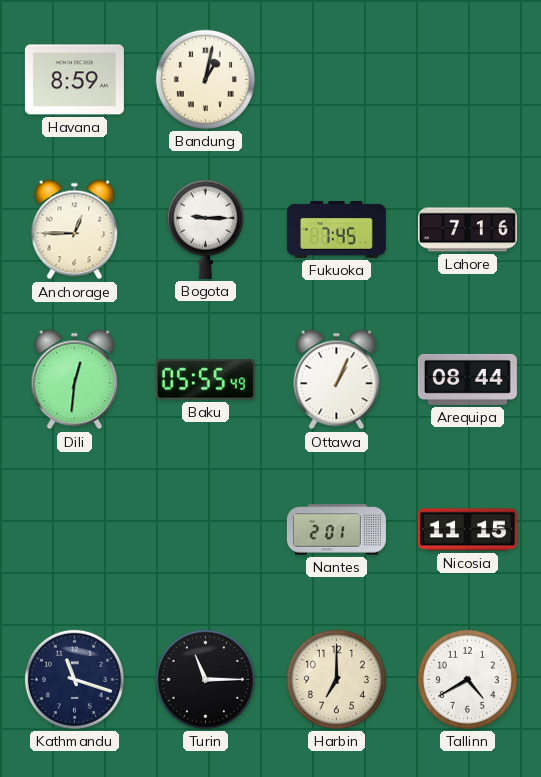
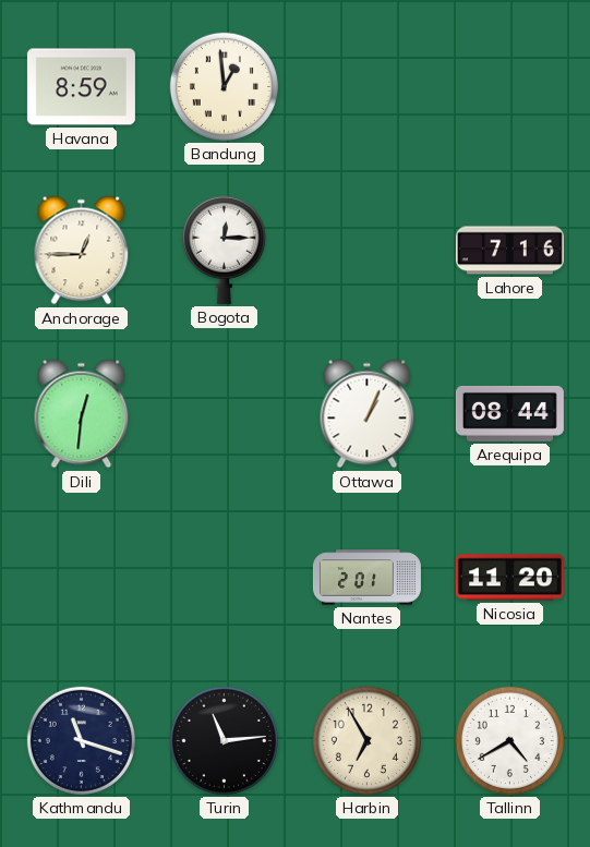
Bandung: 1:02 -> 12:59
Bogota: 9:15 -> 12:15
Fukuoka: 7:45 -> none
Baku: 05:55 -> none
Nicosia: 11:15 -> 11:20
Turin: 11:15 -> 11:14
Harbin: 7:00 -> 6:55
